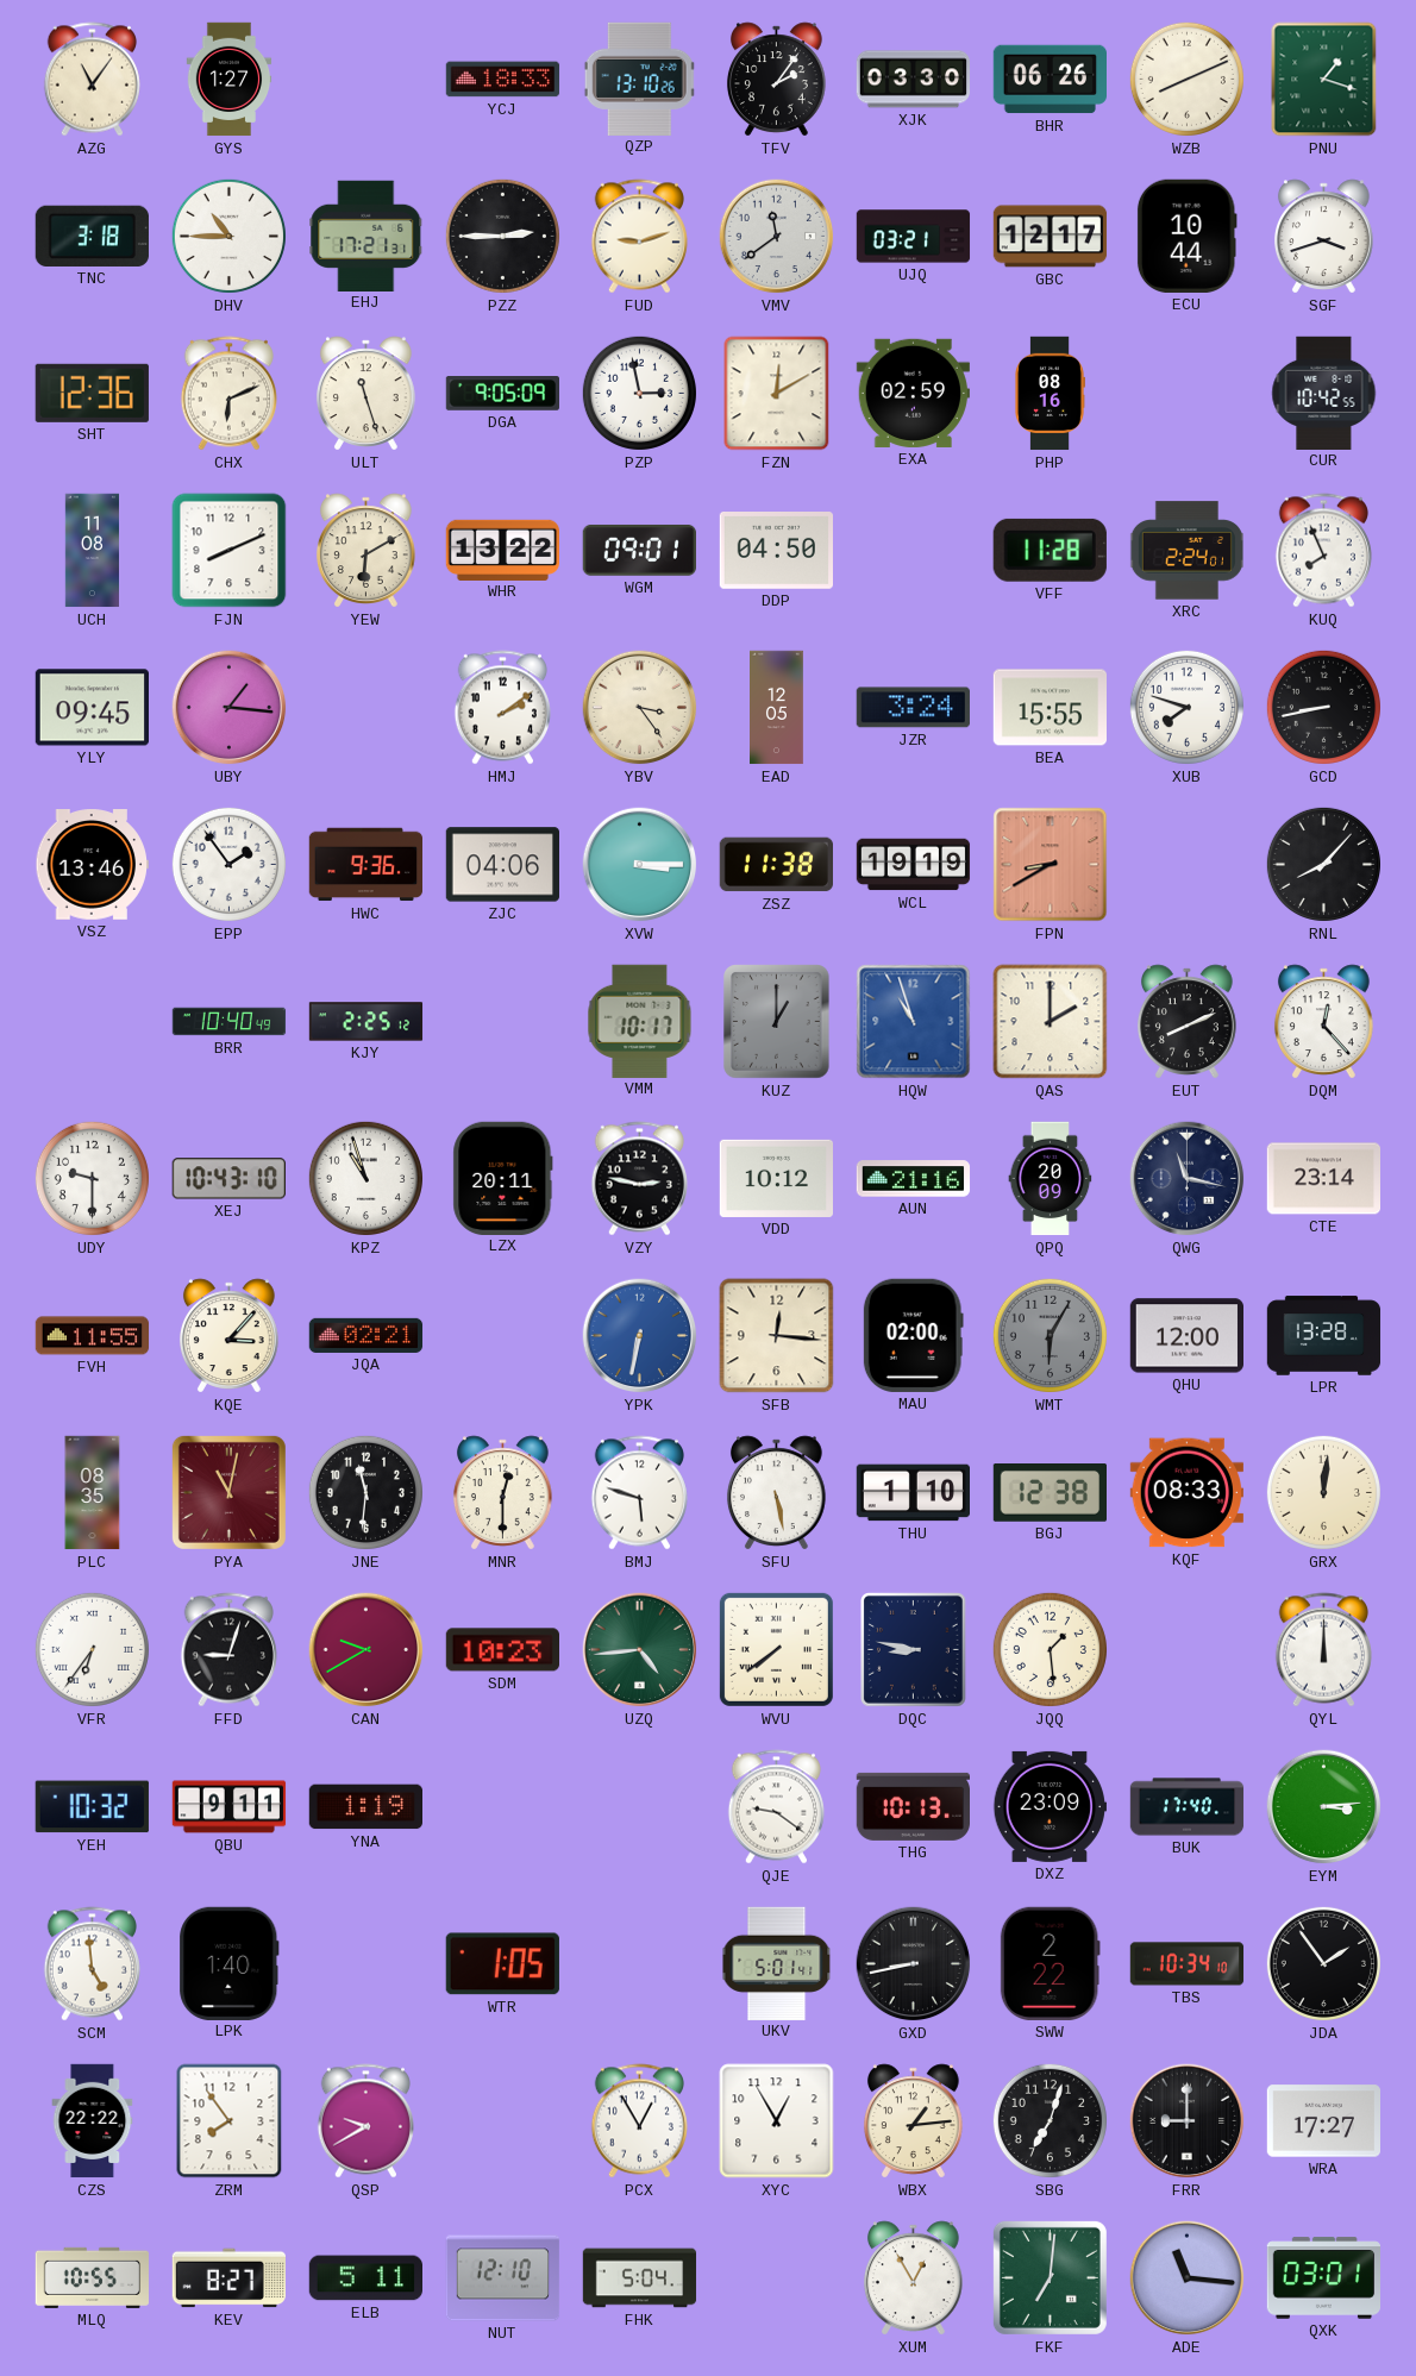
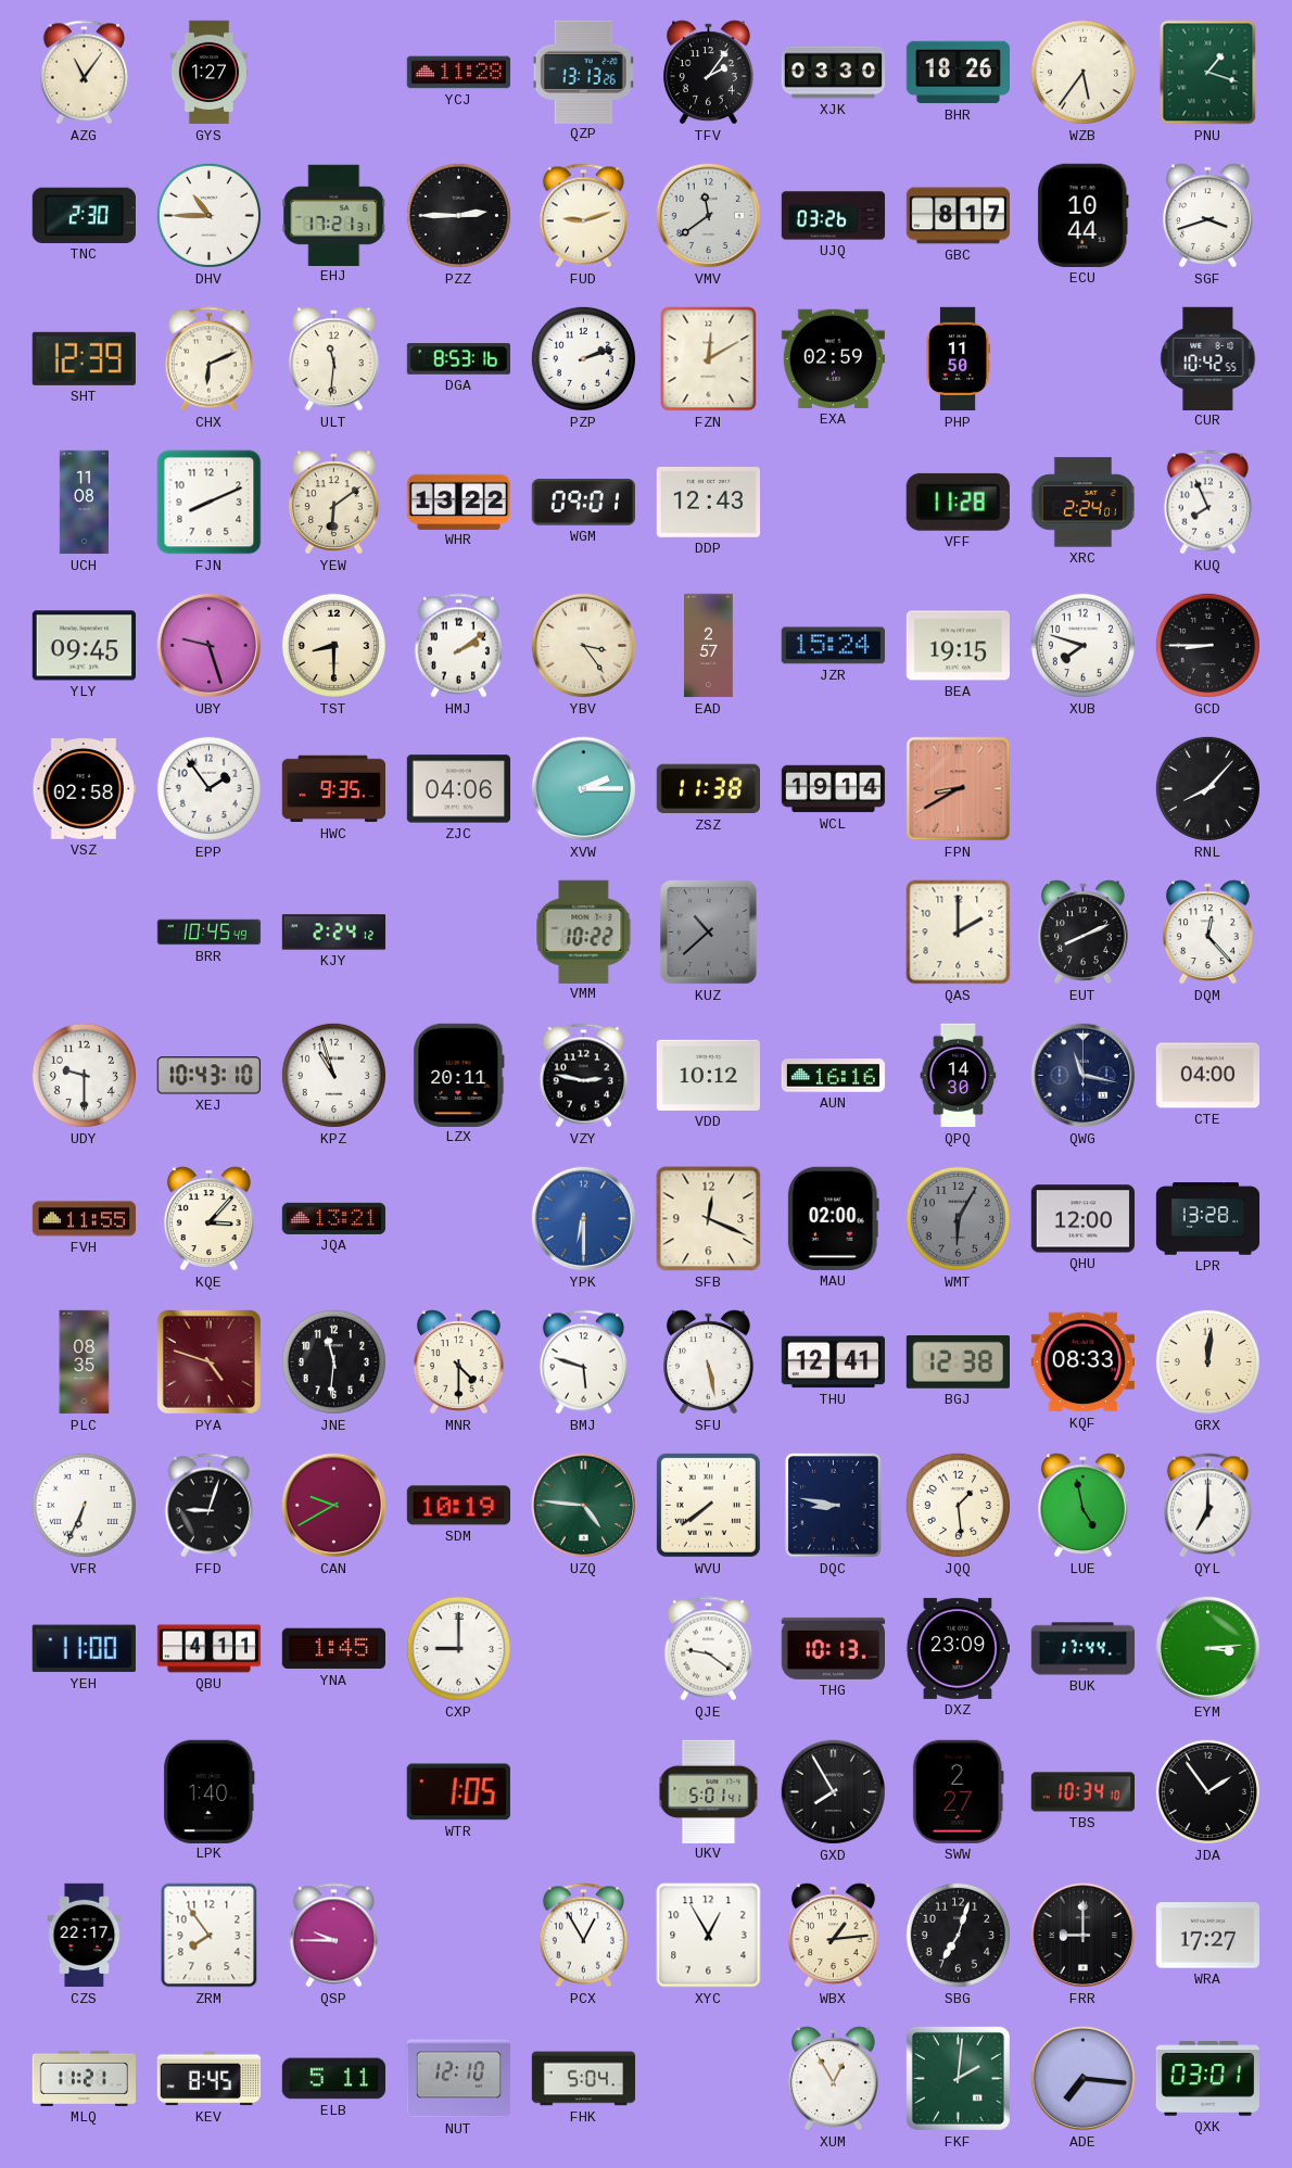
YCJ: 18:33 -> 11:28
QZP: 13:10 -> 13:13
BHR: 06:26 -> 18:26
WZB: 8:11 -> 5:36
TNC: 3:18 -> 2:30
UJQ: 03:21 -> 03:26
GBC: 12:17 -> 8:17
SHT: 12:36 -> 12:39
ULT: 11:27 -> 11:31
DGA: 9:05 -> 8:53
PZP: 2:58 -> 2:12
PHP: 08:16 -> 11:50
YEW: 6:10 -> 6:09
DDP: 04:50 -> 12:43
UBY: 1:16 -> 9:27
TST: none -> 8:30
EAD: 12:05 -> 2:57
JZR: 3:24 -> 15:24
BEA: 15:55 -> 19:15
GCD: 8:43 -> 8:45
VSZ: 13:46 -> 02:58
HWC: 9:36 -> 9:35
XVW: 3:15 -> 2:15
WCL: 19:19 -> 19:14
BRR: 10:40 -> 10:45
KJY: 2:25 -> 2:24
VMM: 10:17 -> 10:22
KUZ: 1:00 -> 10:38
HQW: 10:57 -> none
AUN: 21:16 -> 16:16
QPQ: 20:09 -> 14:30
CTE: 23:14 -> 04:00
JQA: 02:21 -> 13:21
YPK: 6:32 -> 6:30
SFB: 12:16 -> 12:19
PYA: 11:02 -> 4:48
MNR: 12:30 -> 4:30
THU: 1:10 -> 12:41
VFR: 6:36 -> 6:34
SDM: 10:23 -> 10:19
UZQ: 4:44 -> 4:46
LUE: none -> 4:58
QYL: 12:00 -> 7:00
YEH: 10:32 -> 11:00
QBU: 9:11 -> 4:11
YNA: 1:19 -> 1:45
CXP: none -> 9:00
BUK: 17:40 -> 17:44
SCM: 4:59 -> none
GXD: 8:43 -> 7:55
SWW: 2:22 -> 2:27
CZS: 22:22 -> 22:17
QSP: 9:40 -> 9:45
MLQ: 10:55 -> 11:21
KEV: 8:27 -> 8:45
FKF: 7:01 -> 2:01
ADE: 11:16 -> 7:16
